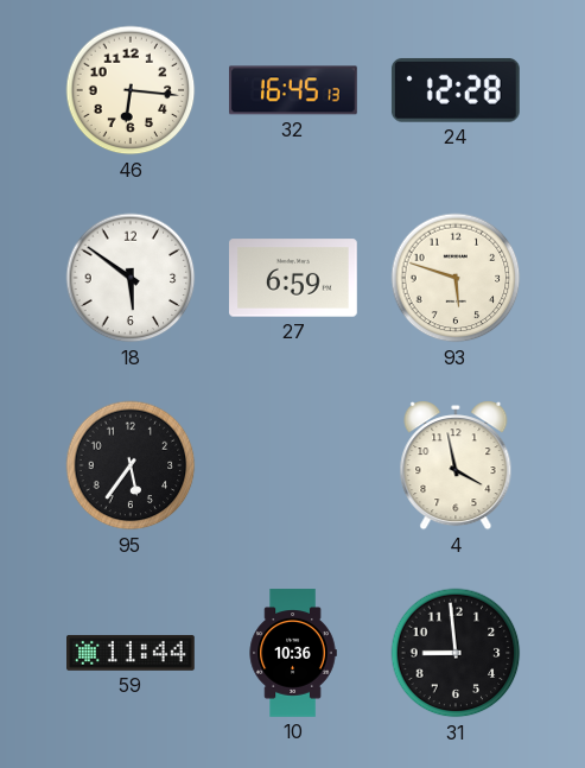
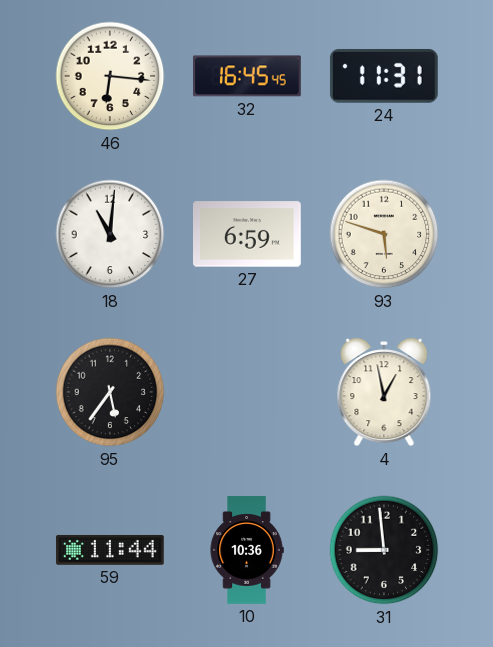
32: 16:45:13 -> 16:45:45
24: 12:28 -> 11:31
18: 5:51 -> 11:01
4: 3:58 -> 12:58
